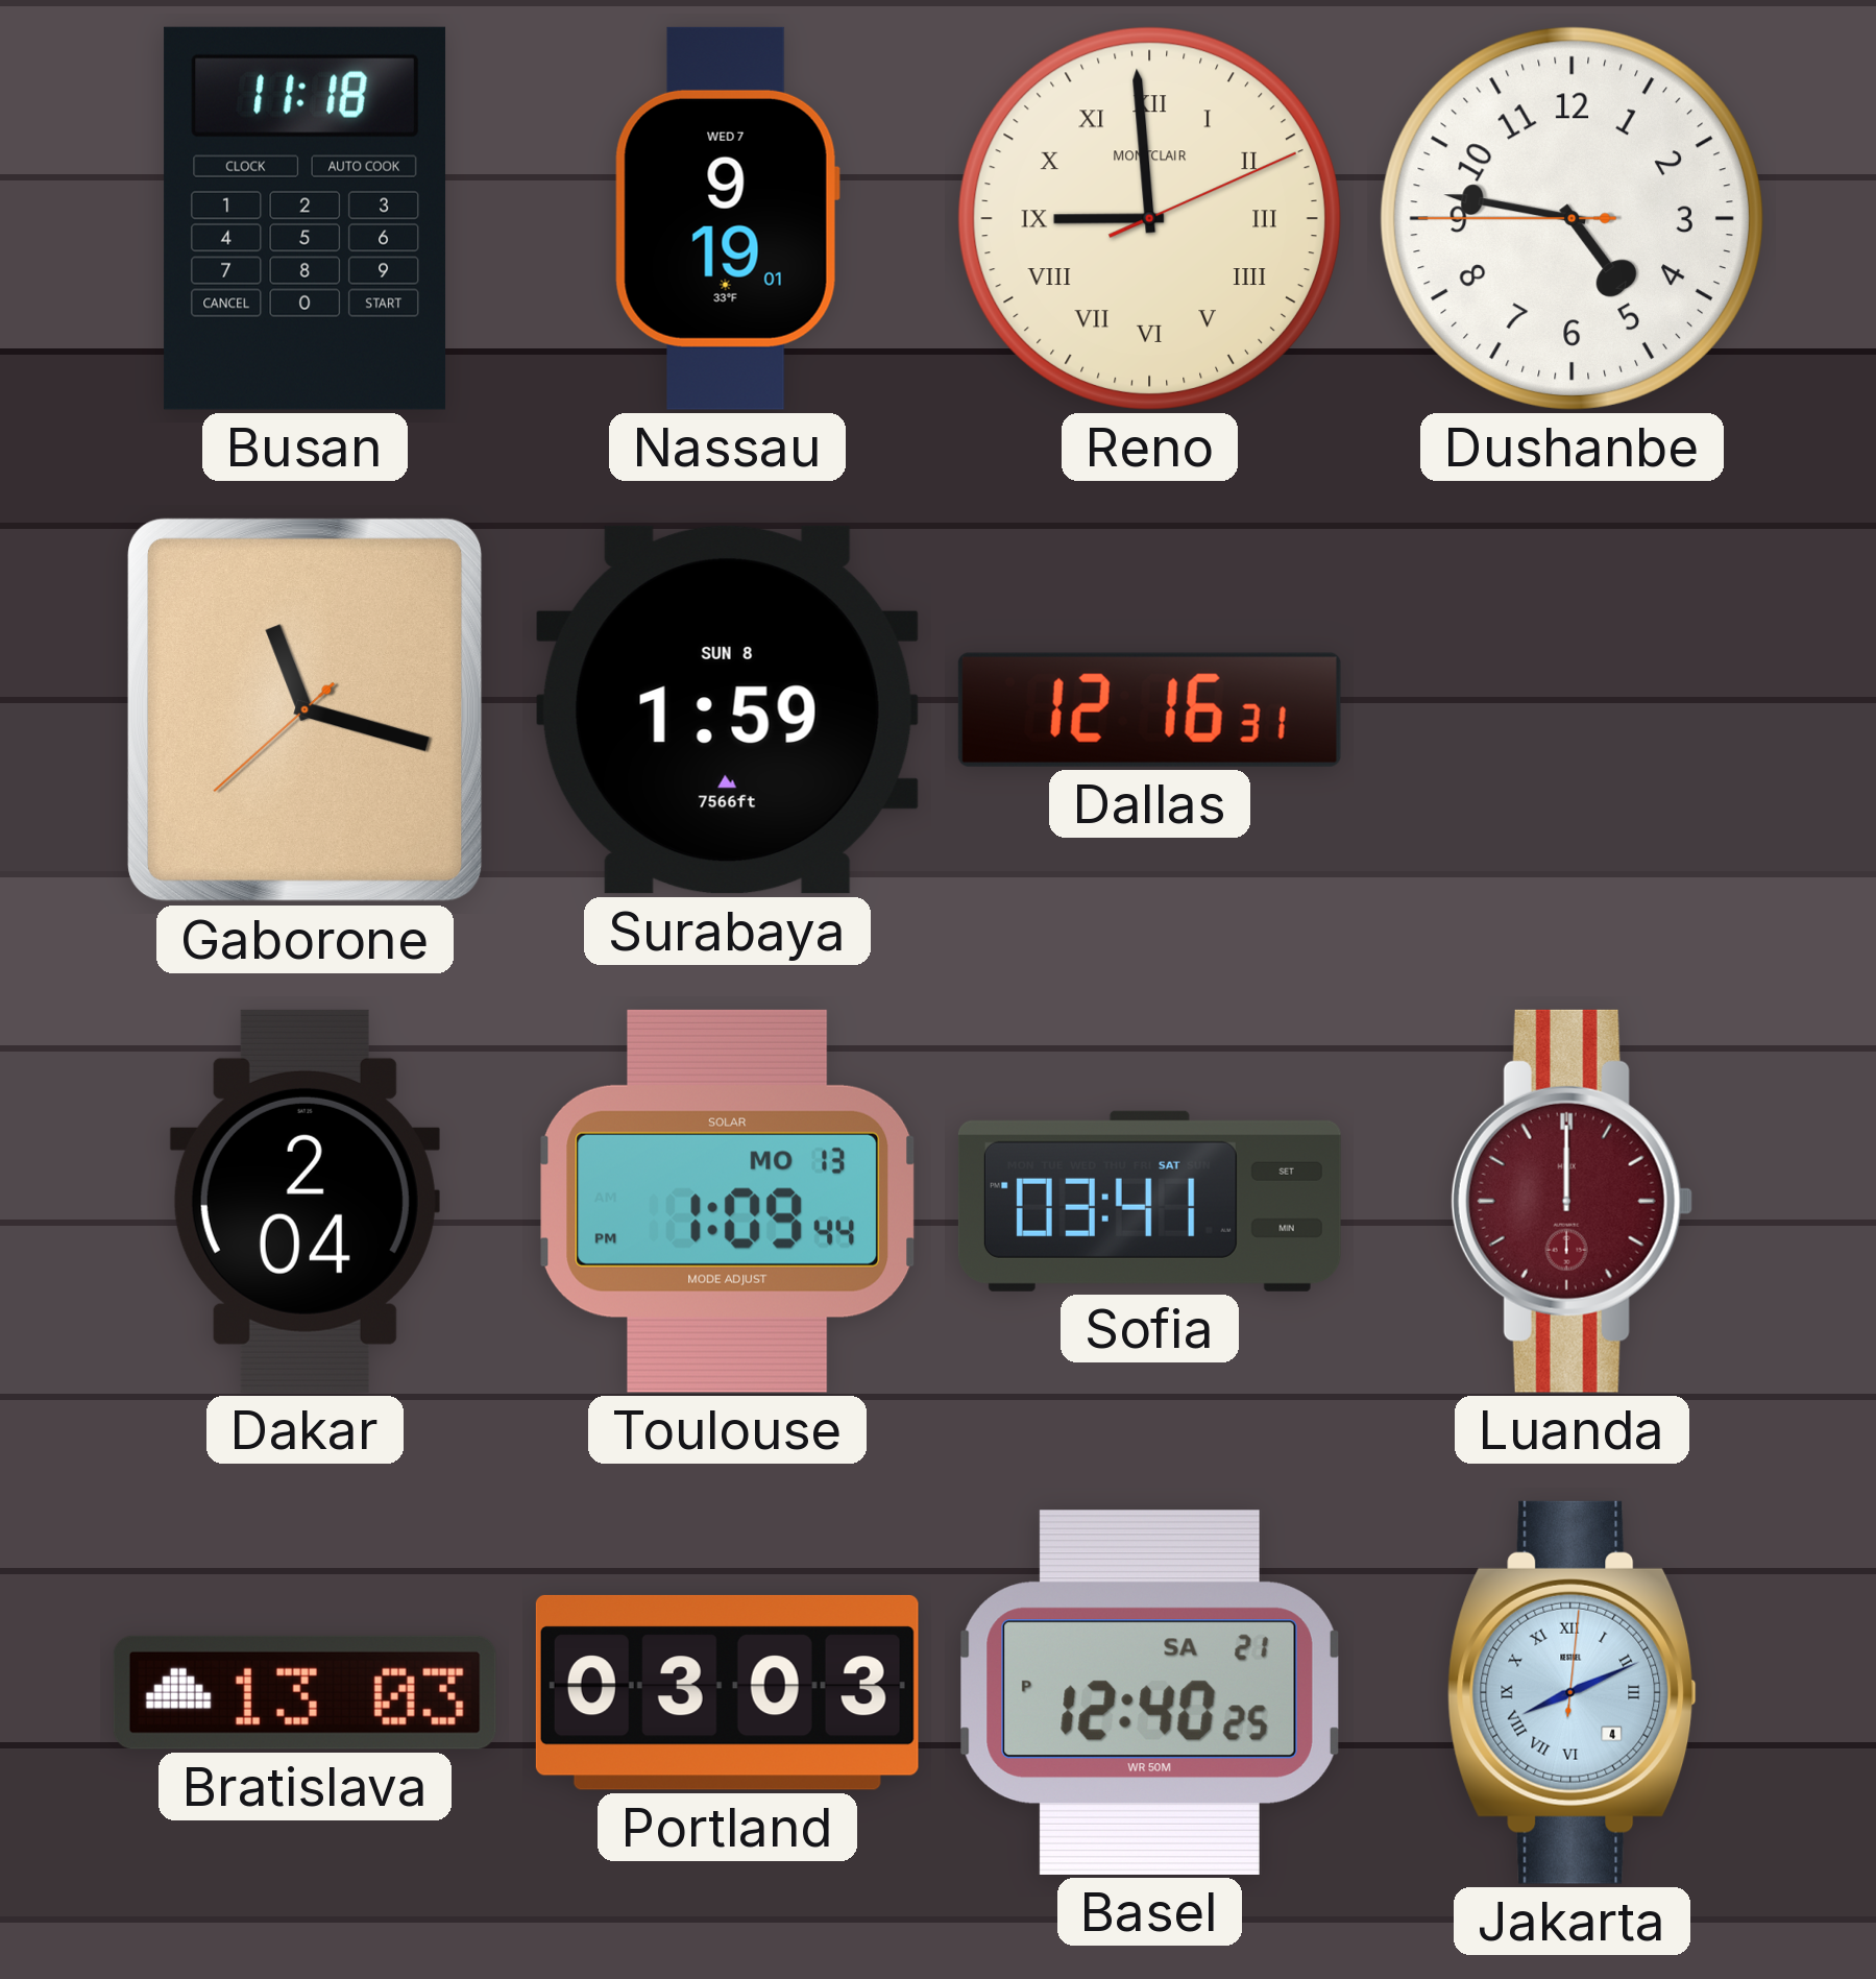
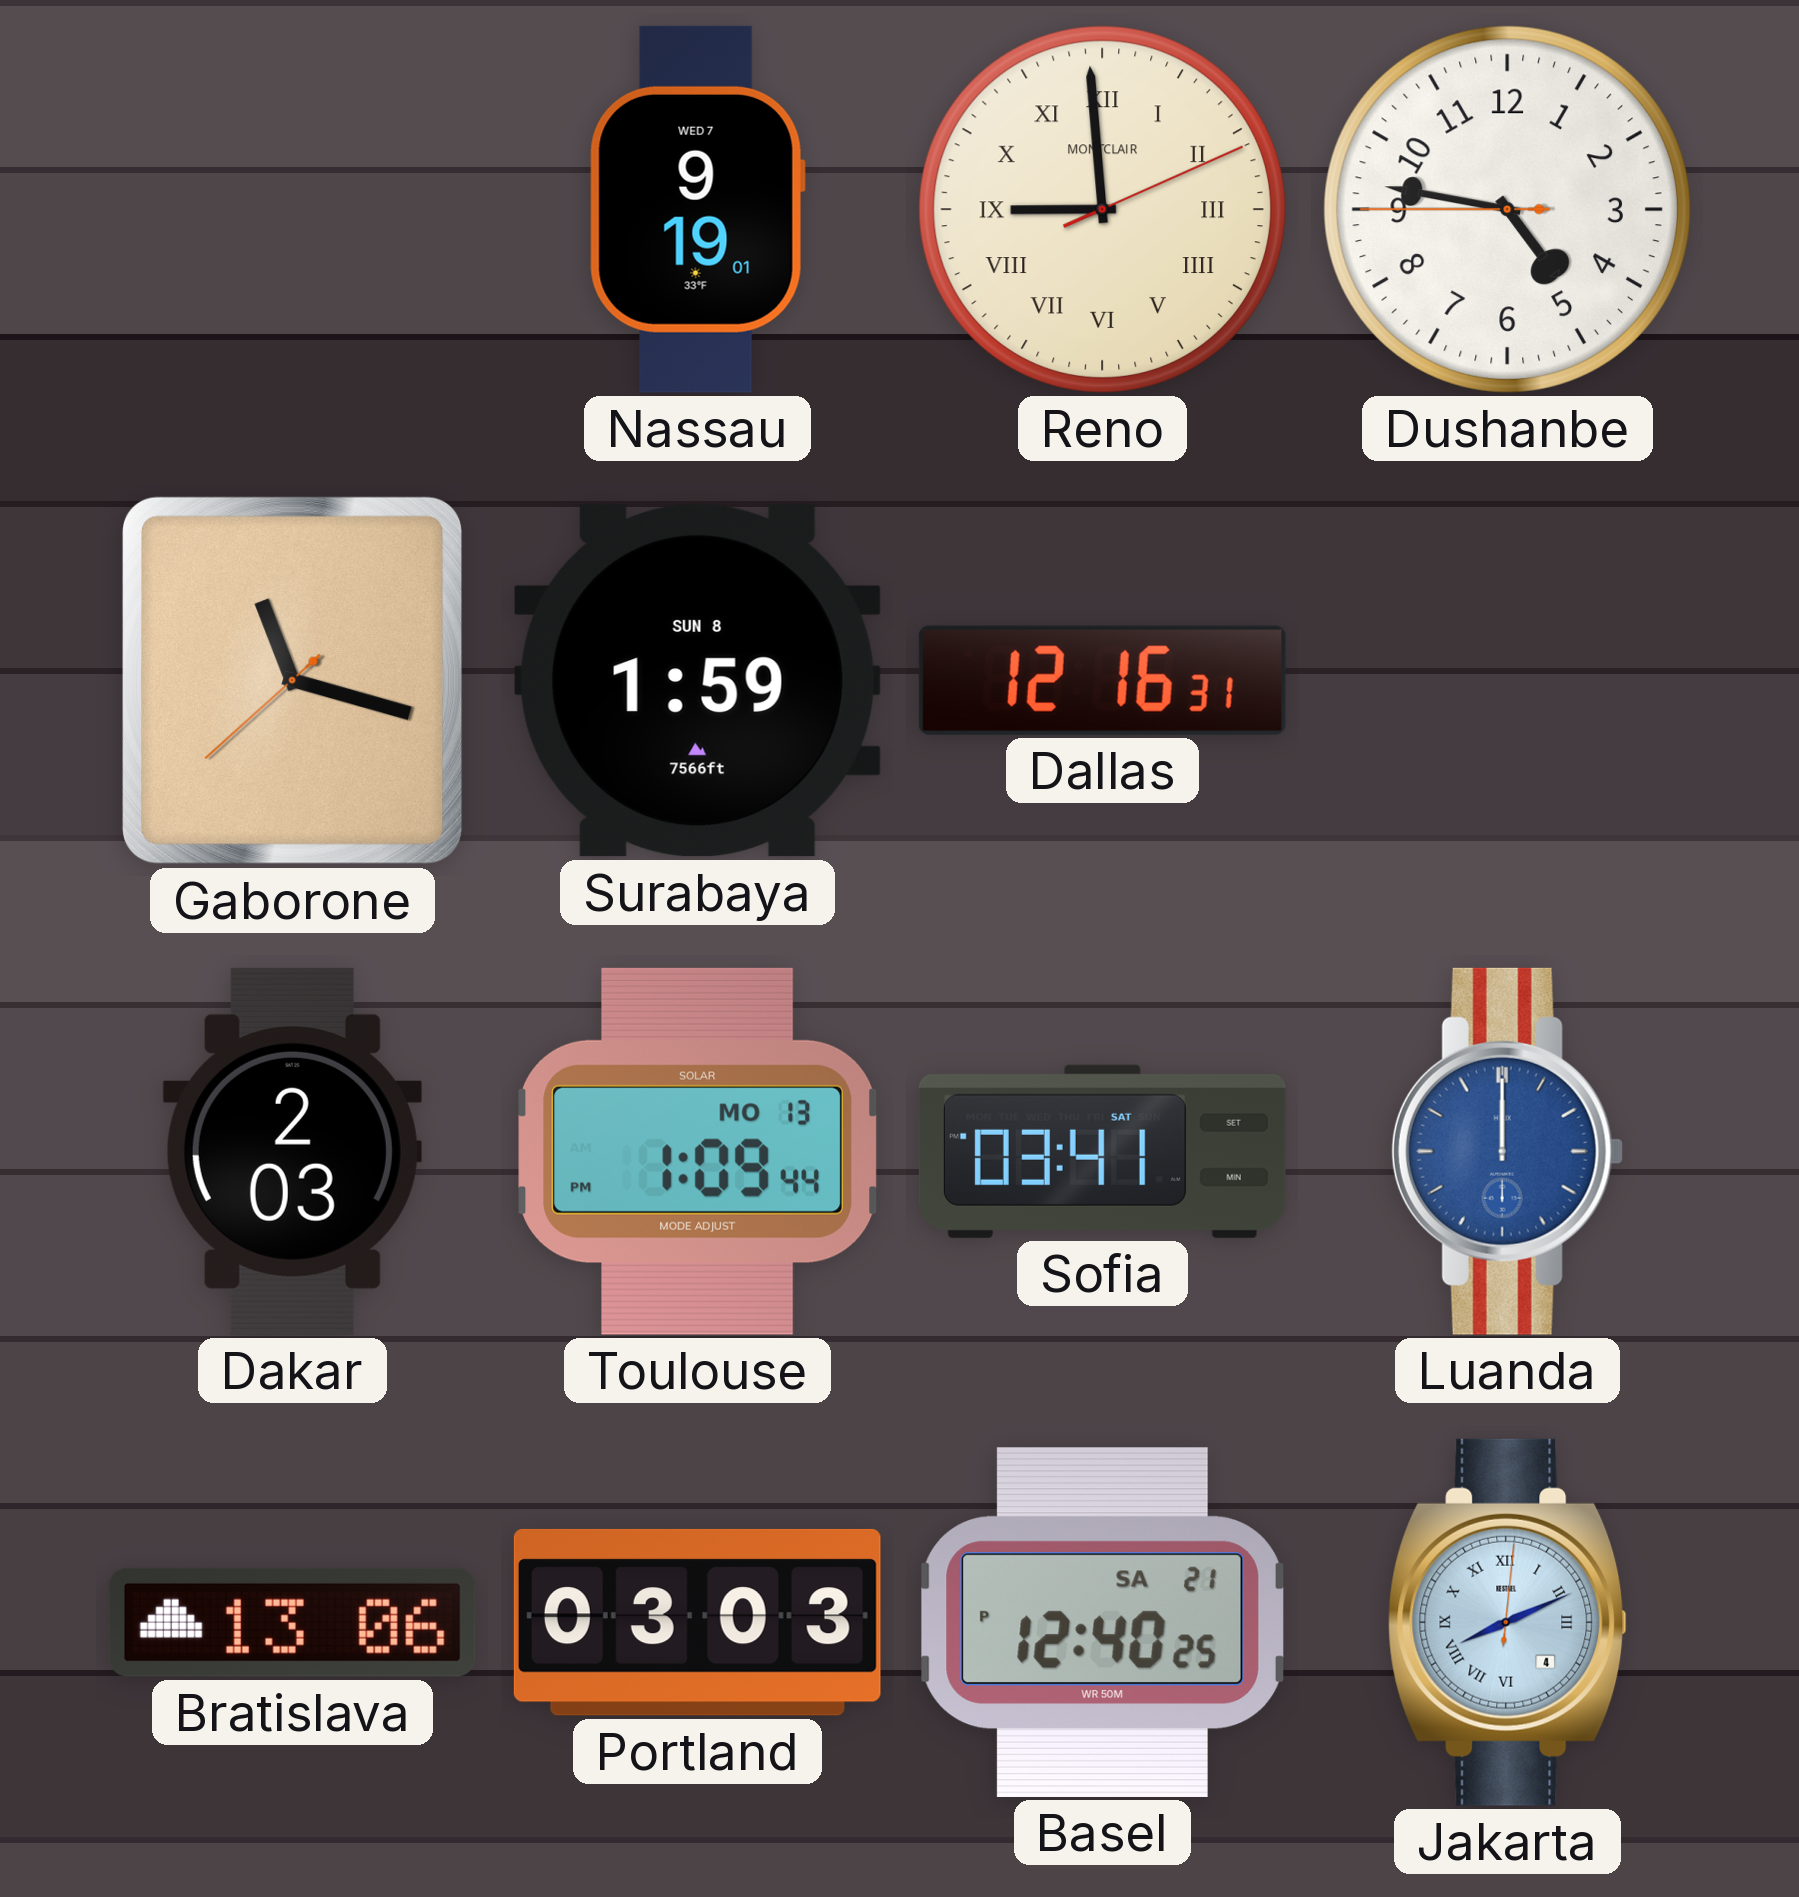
Busan: 11:18 -> none
Dakar: 2:04 -> 2:03
Luanda dial: burgundy -> blue
Bratislava: 13:03 -> 13:06
